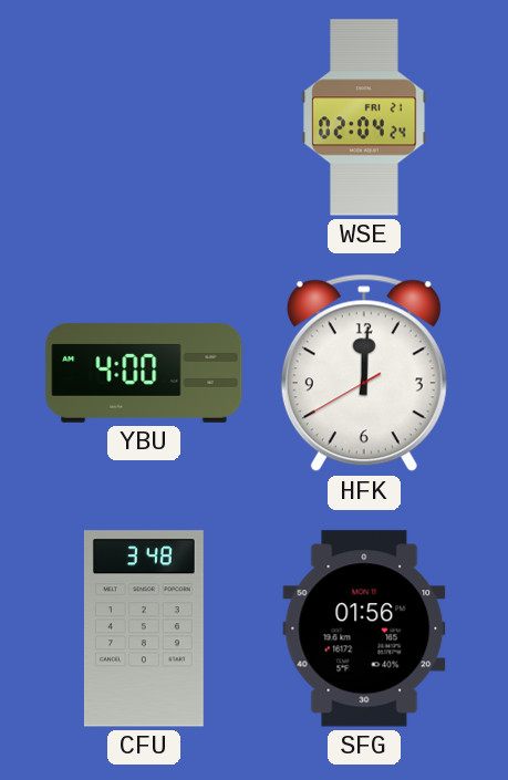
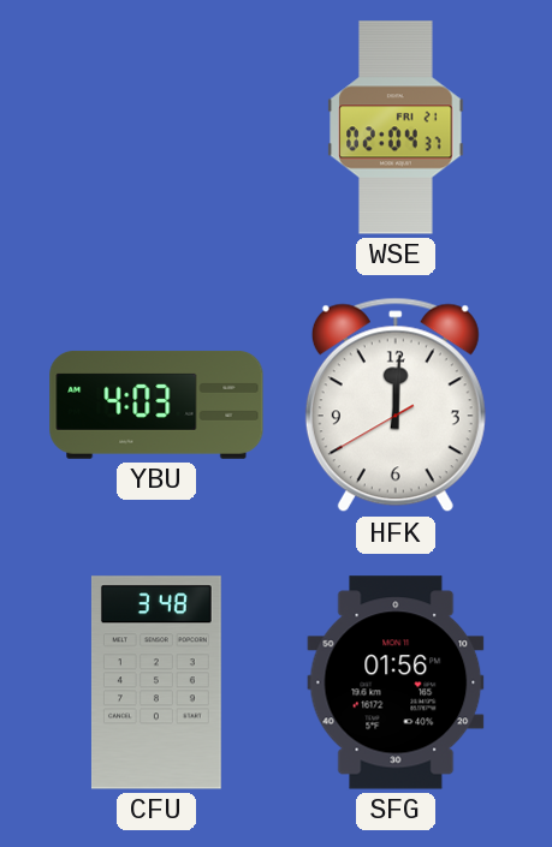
WSE: 02:04:24 -> 02:04:37
YBU: 4:00 -> 4:03
